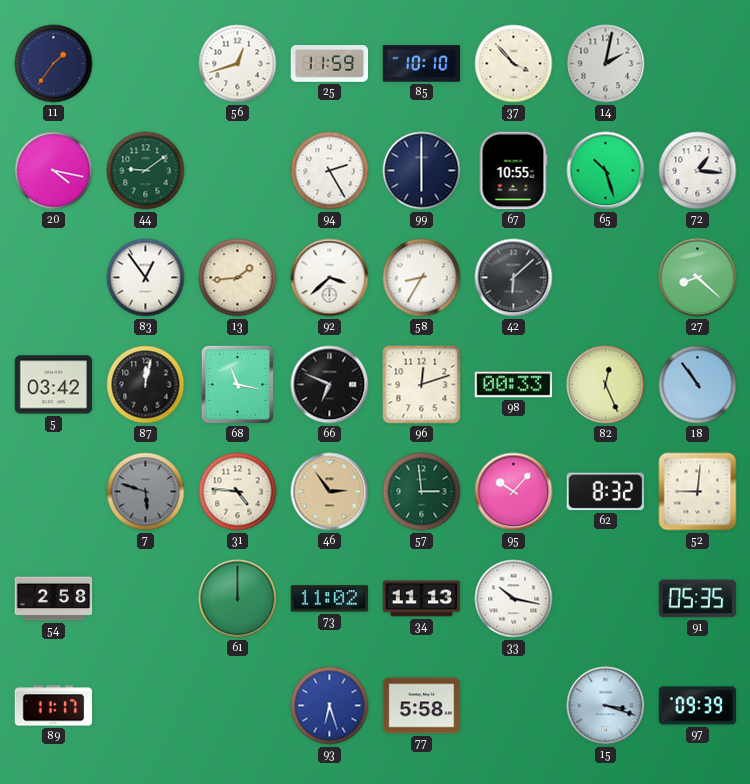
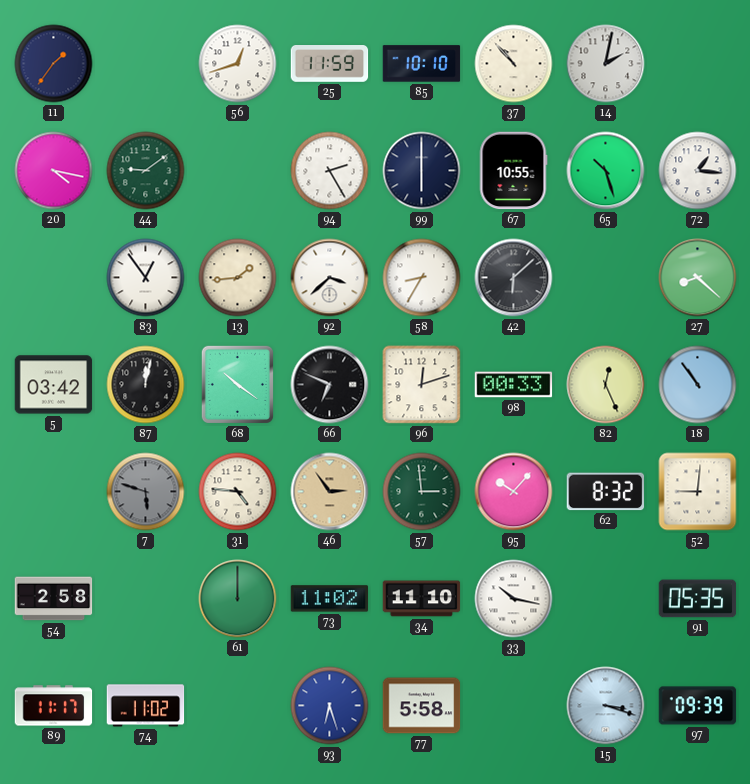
37: 3:53 -> 10:53
68: 11:17 -> 10:21
34: 11:13 -> 11:10
74: none -> 11:02
